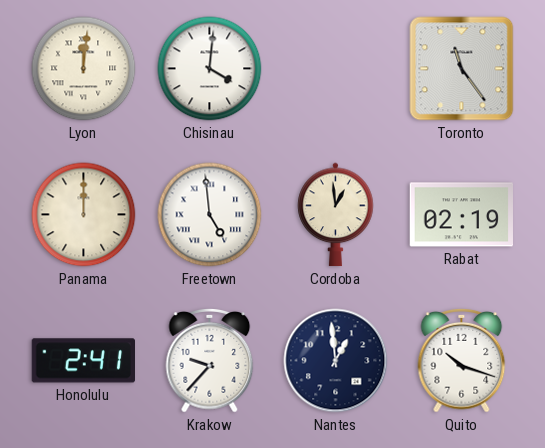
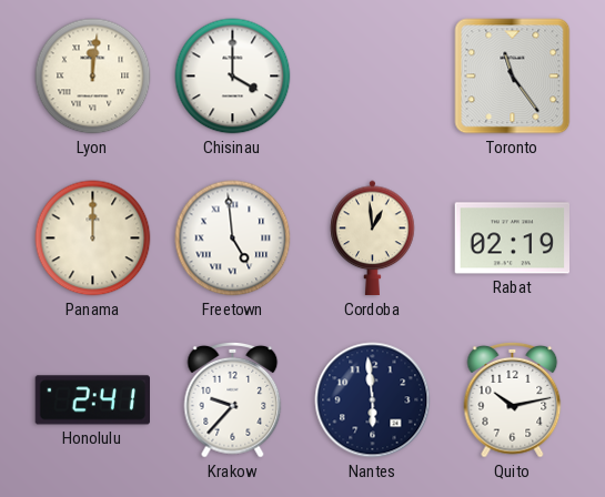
Chisinau: 4:01 -> 4:00
Nantes: 12:59 -> 5:59
Quito: 10:18 -> 10:13
